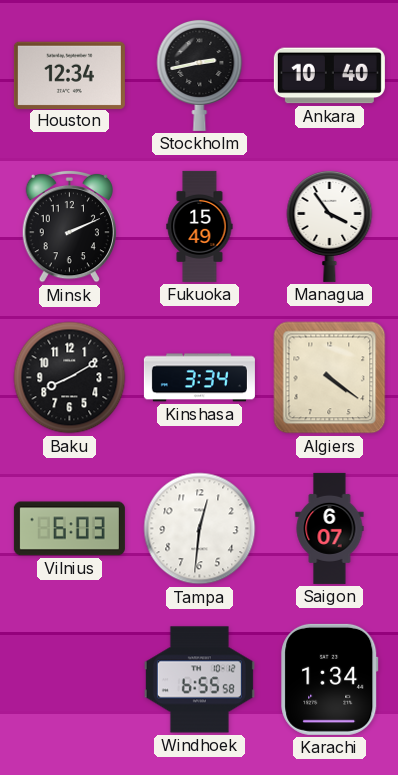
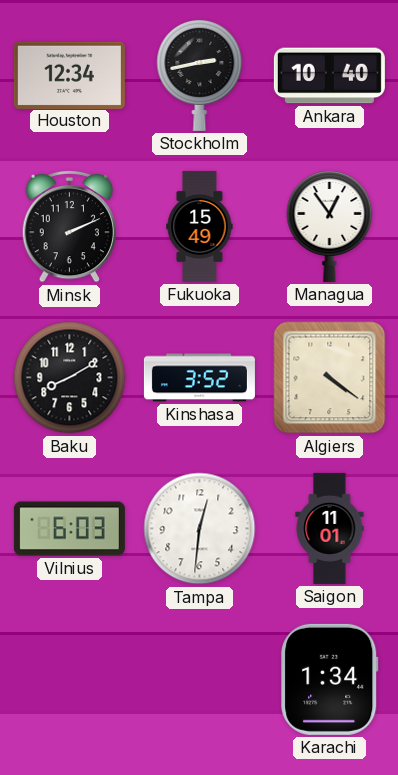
Managua: 3:54 -> 12:54
Kinshasa: 3:34 -> 3:52
Saigon: 6:07 -> 11:01
Windhoek: 6:55 -> none
